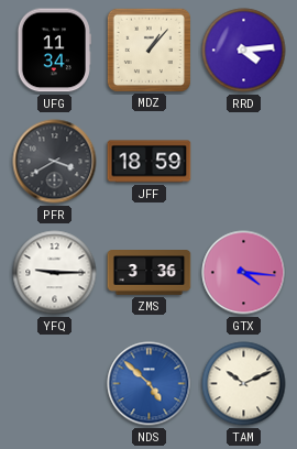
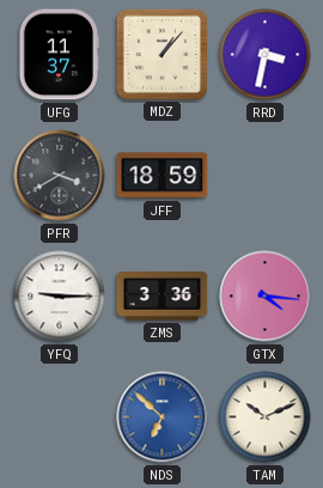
UFG: 11:34 -> 11:37
RRD: 4:14 -> 3:32
NDS: 4:52 -> 6:52
